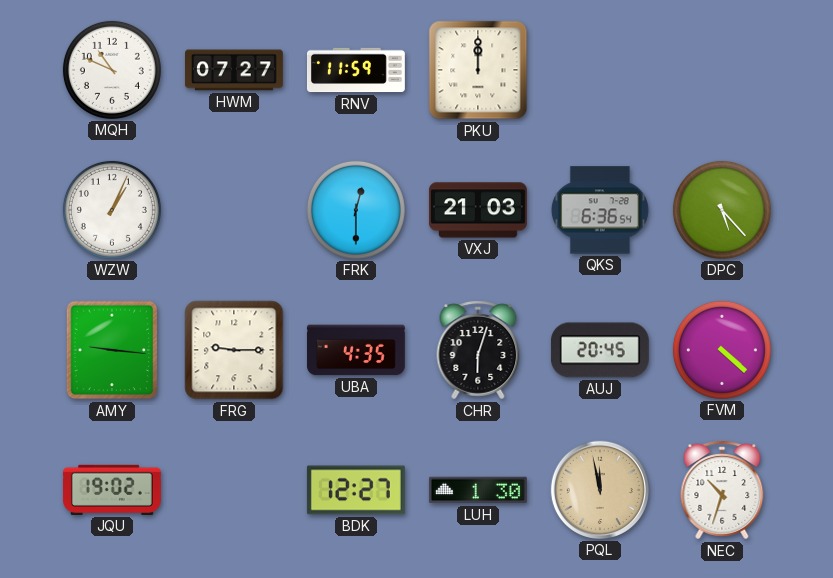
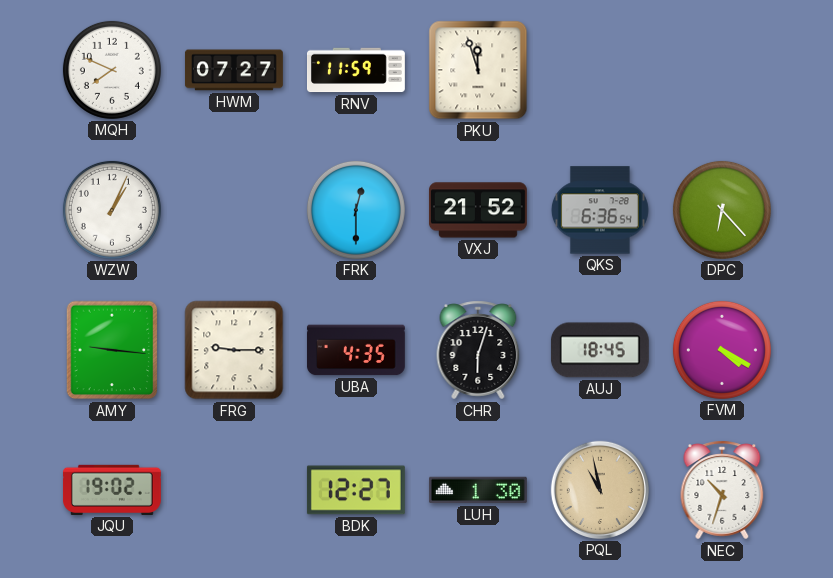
MQH: 10:49 -> 7:49
PKU: 12:00 -> 11:57
VXJ: 21:03 -> 21:52
DPC: 5:23 -> 6:23
AUJ: 20:45 -> 18:45
FVM: 4:22 -> 4:20
PQL: 11:58 -> 10:58
